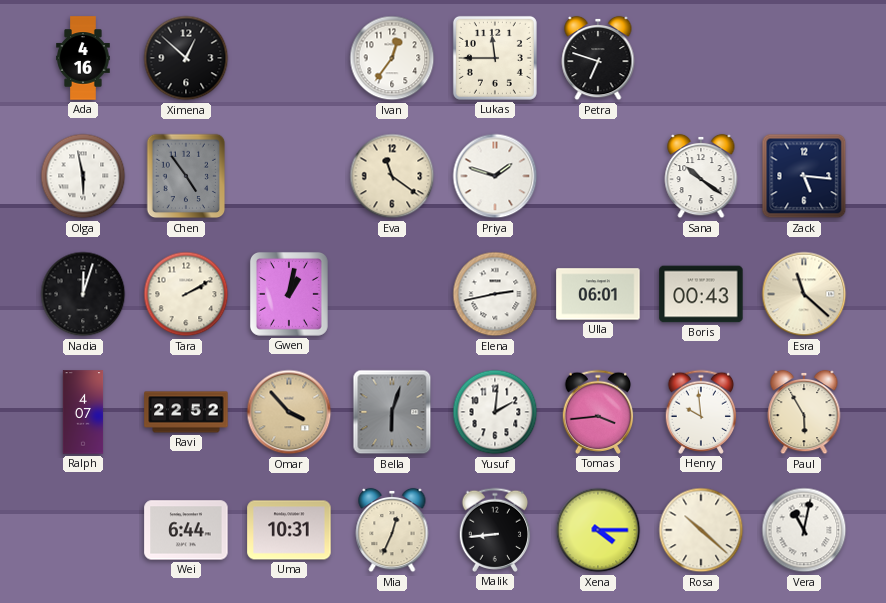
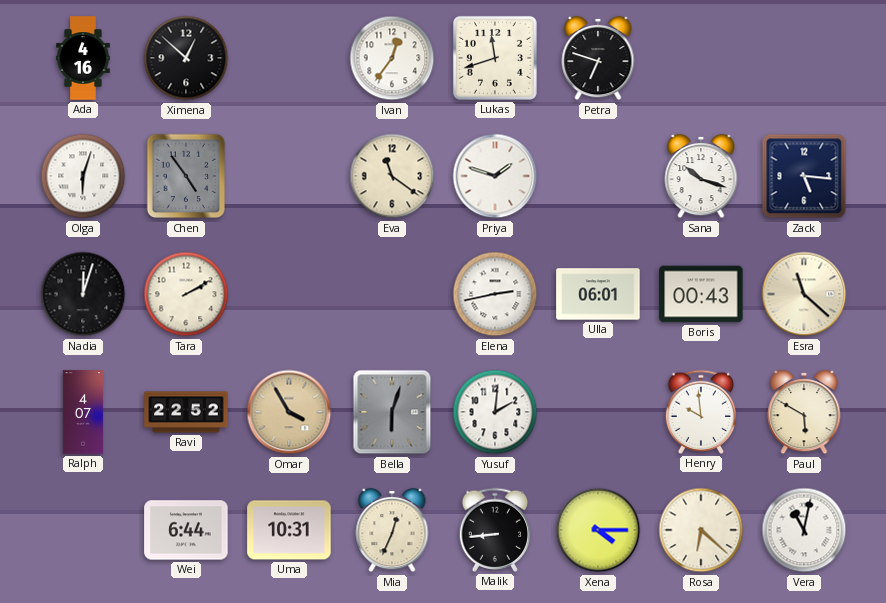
Lukas: 11:45 -> 11:42
Olga: 5:58 -> 6:03
Sana: 10:21 -> 10:18
Gwen: 1:02 -> none
Omar: 3:53 -> 3:55
Tomas: 3:44 -> none
Paul: 5:55 -> 5:50
Rosa: 10:22 -> 6:22
